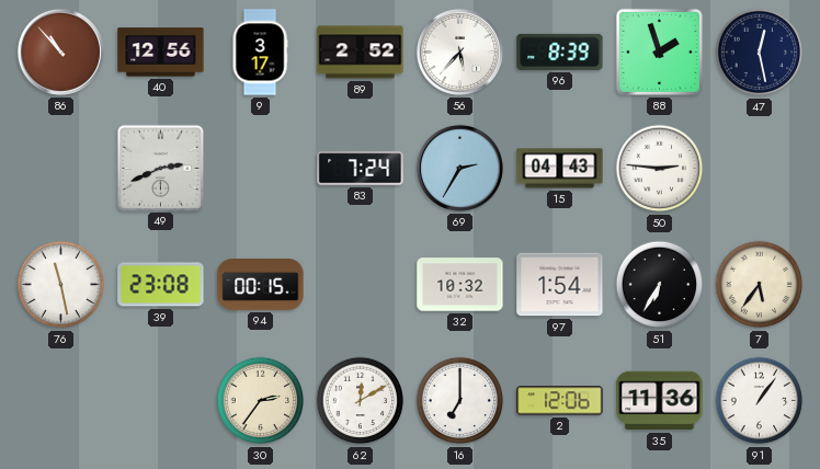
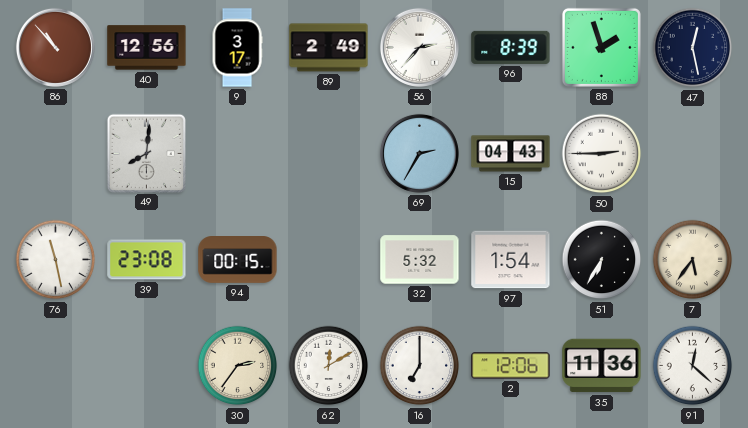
89: 2:52 -> 2:49
56: 5:37 -> 2:37
49: 2:41 -> 8:01
83: 7:24 -> none
50: 2:46 -> 2:45
32: 10:32 -> 5:32
91: 1:06 -> 12:22
